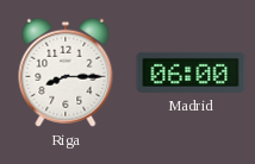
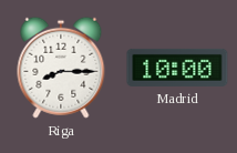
Madrid: 06:00 -> 10:00
